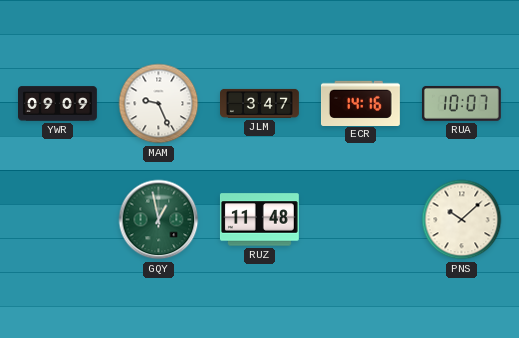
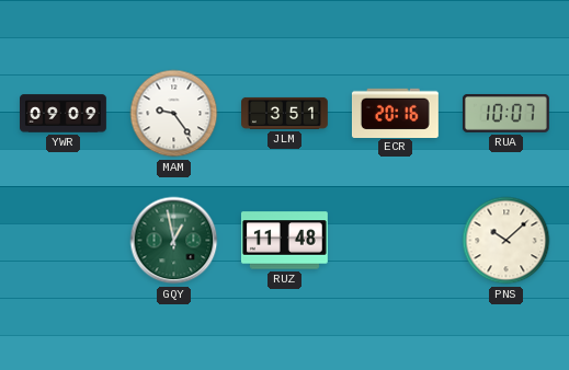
MAM: 9:26 -> 9:24
JLM: 3:47 -> 3:51
ECR: 14:16 -> 20:16
